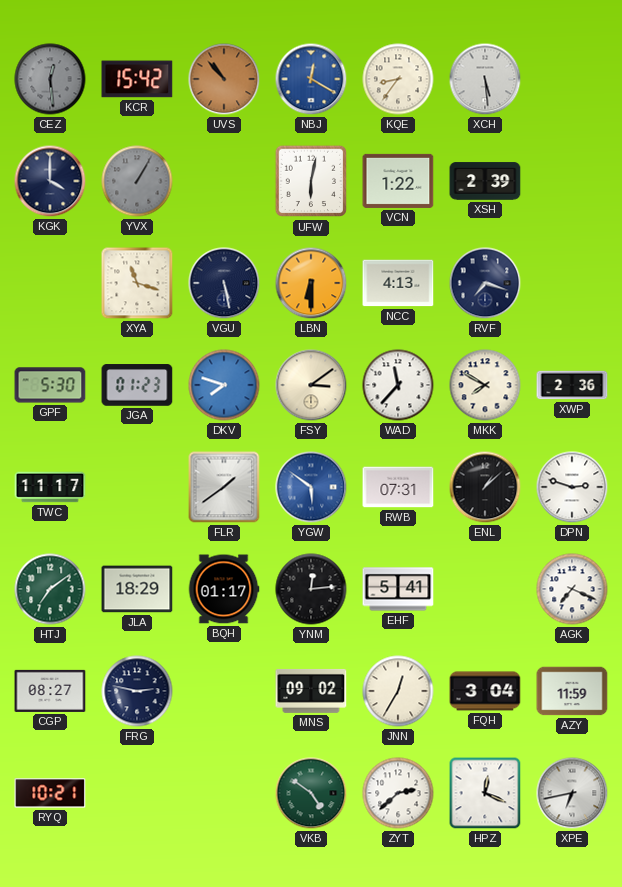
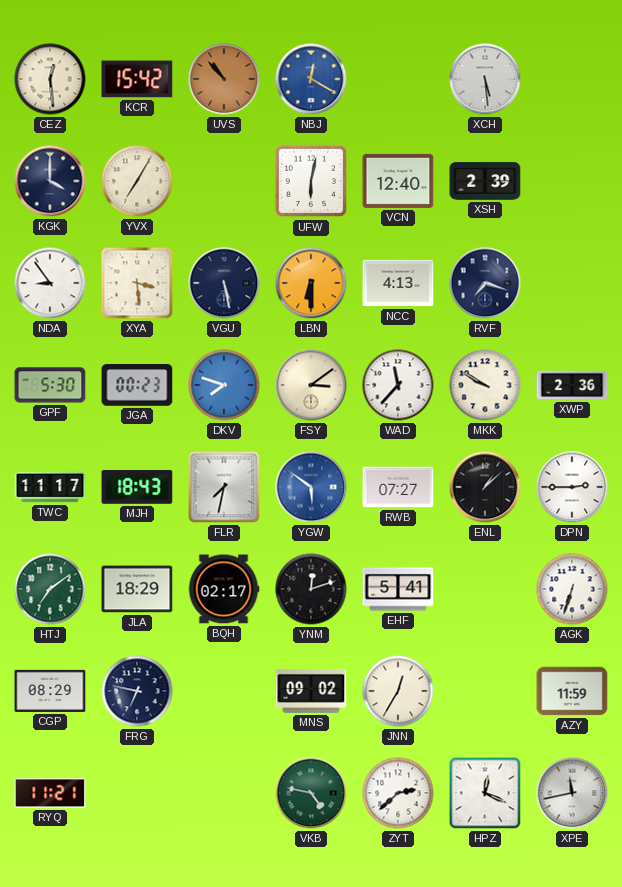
CEZ dial: grey -> cream
KQE: 8:36 -> none
YVX: 1:05 -> 7:05
YVX dial: grey -> cream
VCN: 1:22 -> 12:40
NDA: none -> 8:54
XYA: 11:18 -> 3:29
JGA: 01:23 -> 00:23
MKK: 7:50 -> 9:50
MJH: none -> 18:43
FLR: 1:39 -> 7:32
RWB: 07:31 -> 07:27
DPN: 2:48 -> 2:45
BQH: 01:17 -> 02:17
YNM: 12:14 -> 12:12
AGK: 7:19 -> 6:33
CGP: 08:27 -> 08:29
FRG: 2:47 -> 6:47
FQH: 3:04 -> none
RYQ: 10:21 -> 11:21
VKB: 4:51 -> 4:47
XPE: 6:43 -> 11:43
